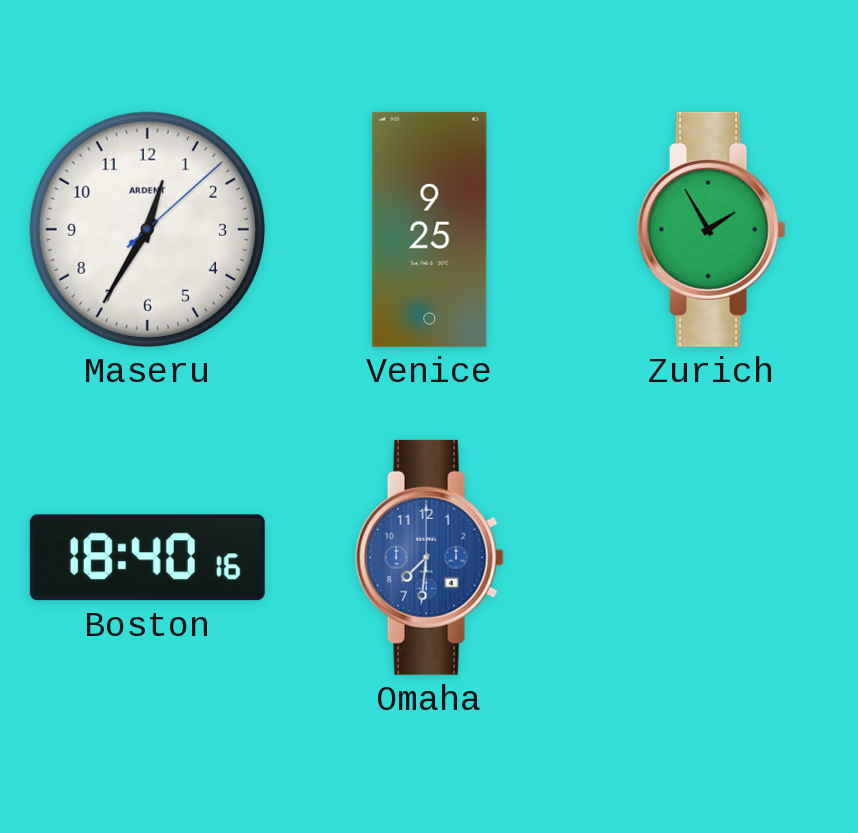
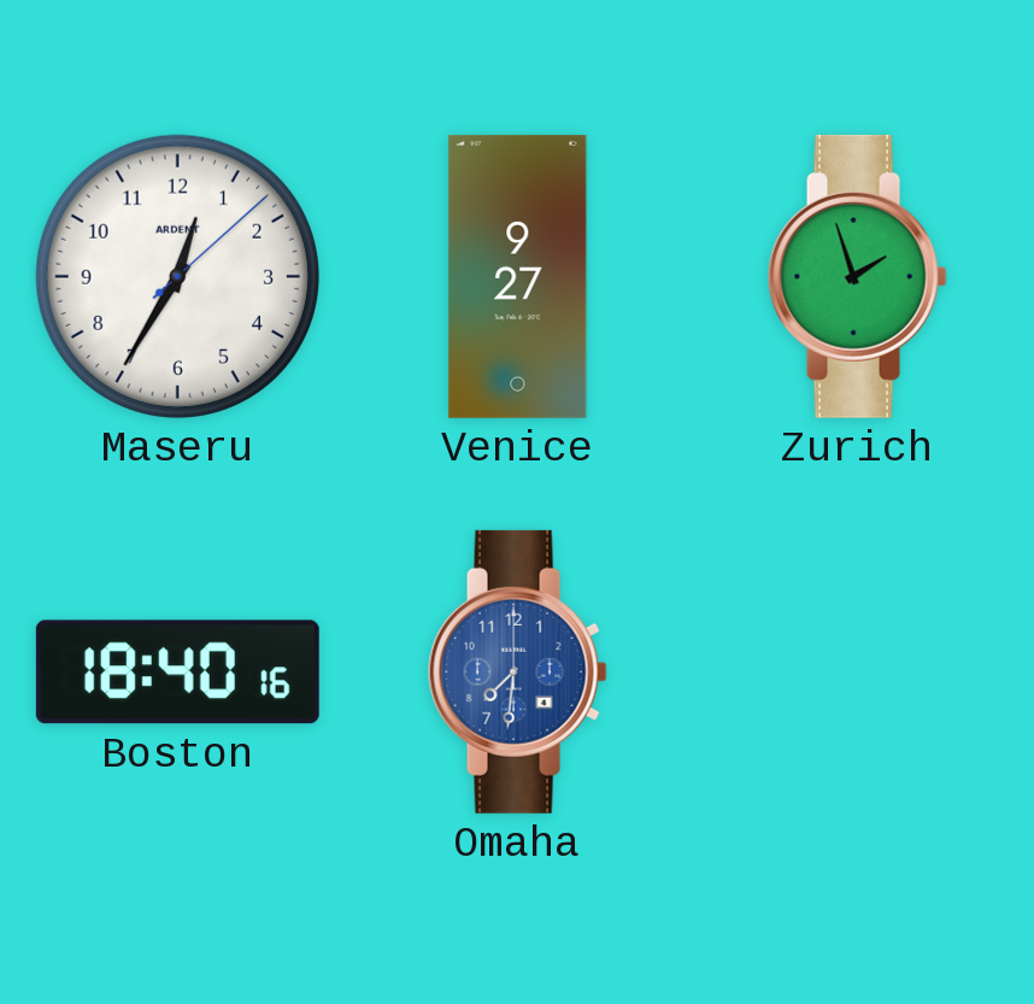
Venice: 9:25 -> 9:27
Zurich: 1:55 -> 1:57
